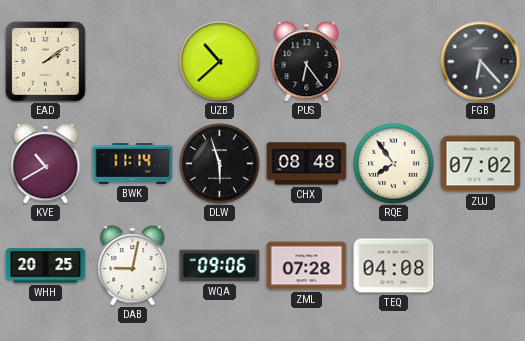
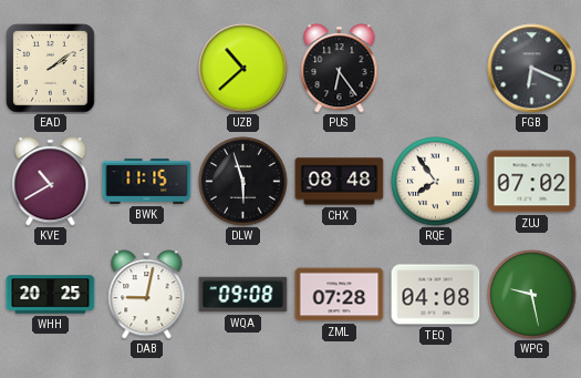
FGB: 6:23 -> 6:19
BWK: 11:14 -> 11:15
WQA: 09:06 -> 09:08
WPG: none -> 9:28
